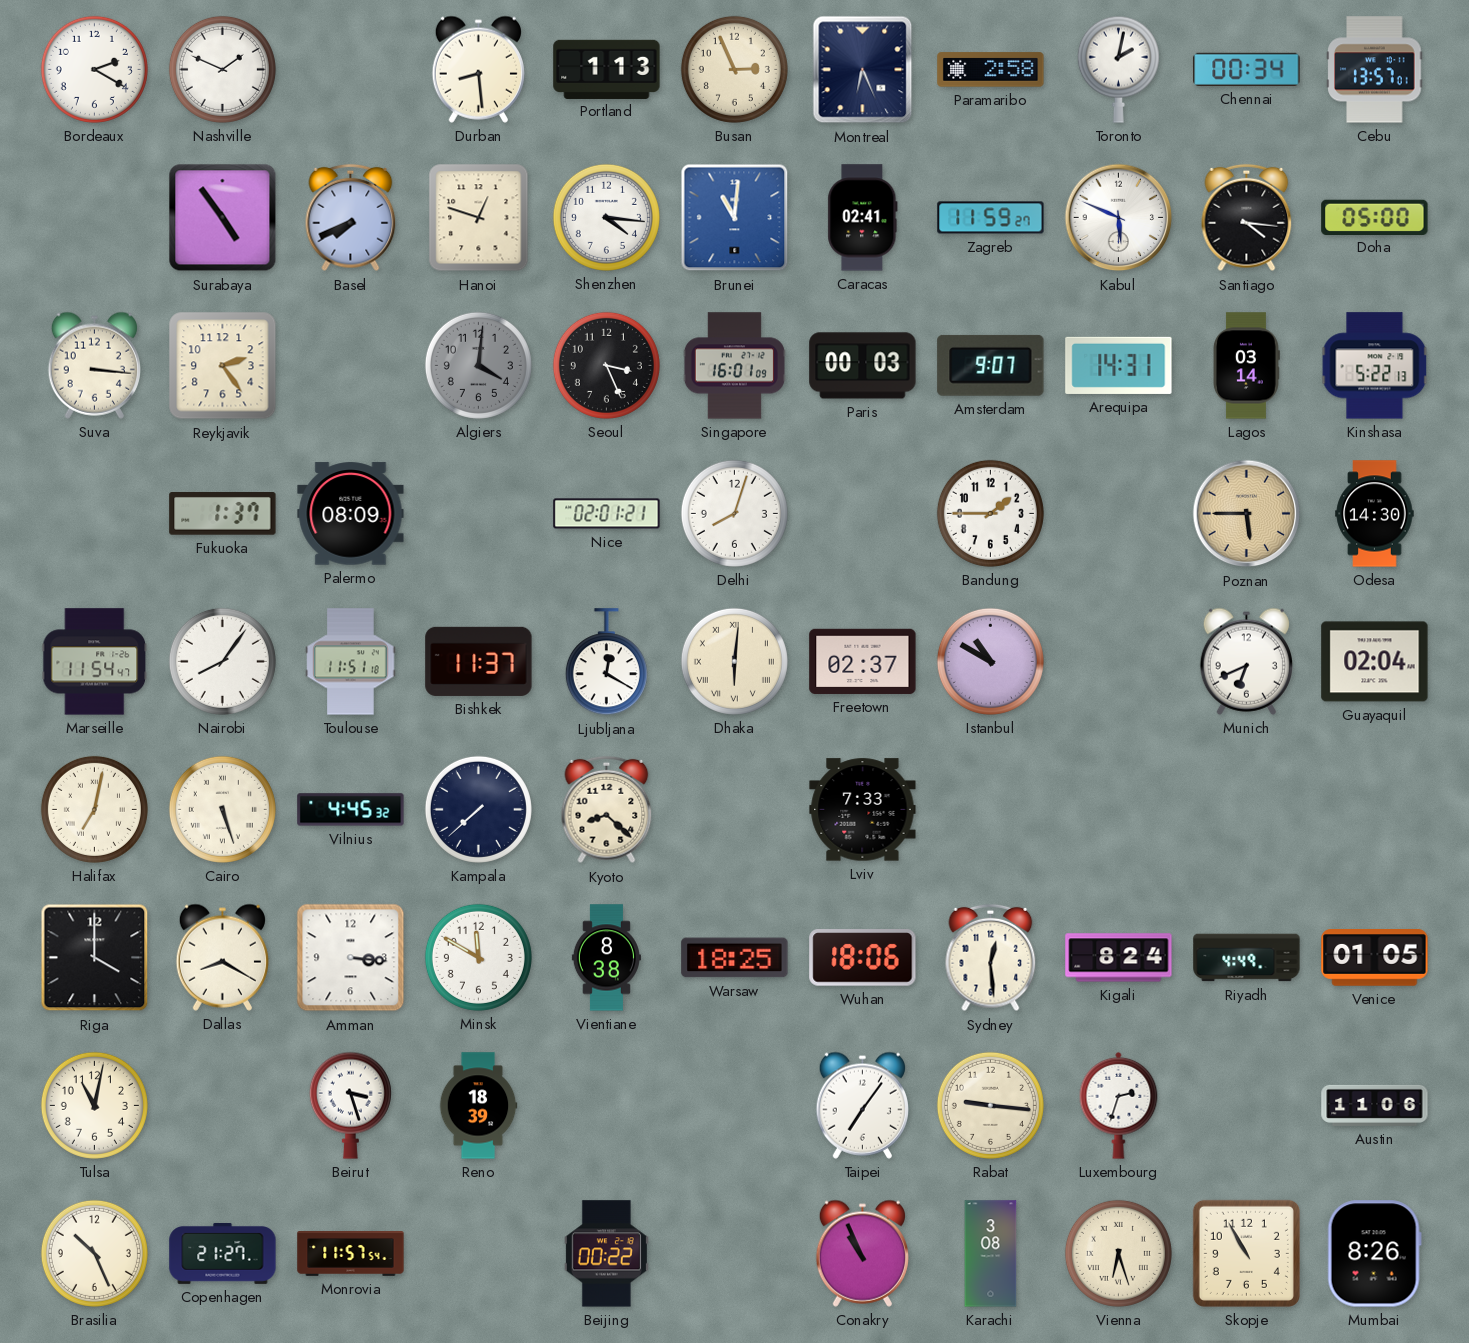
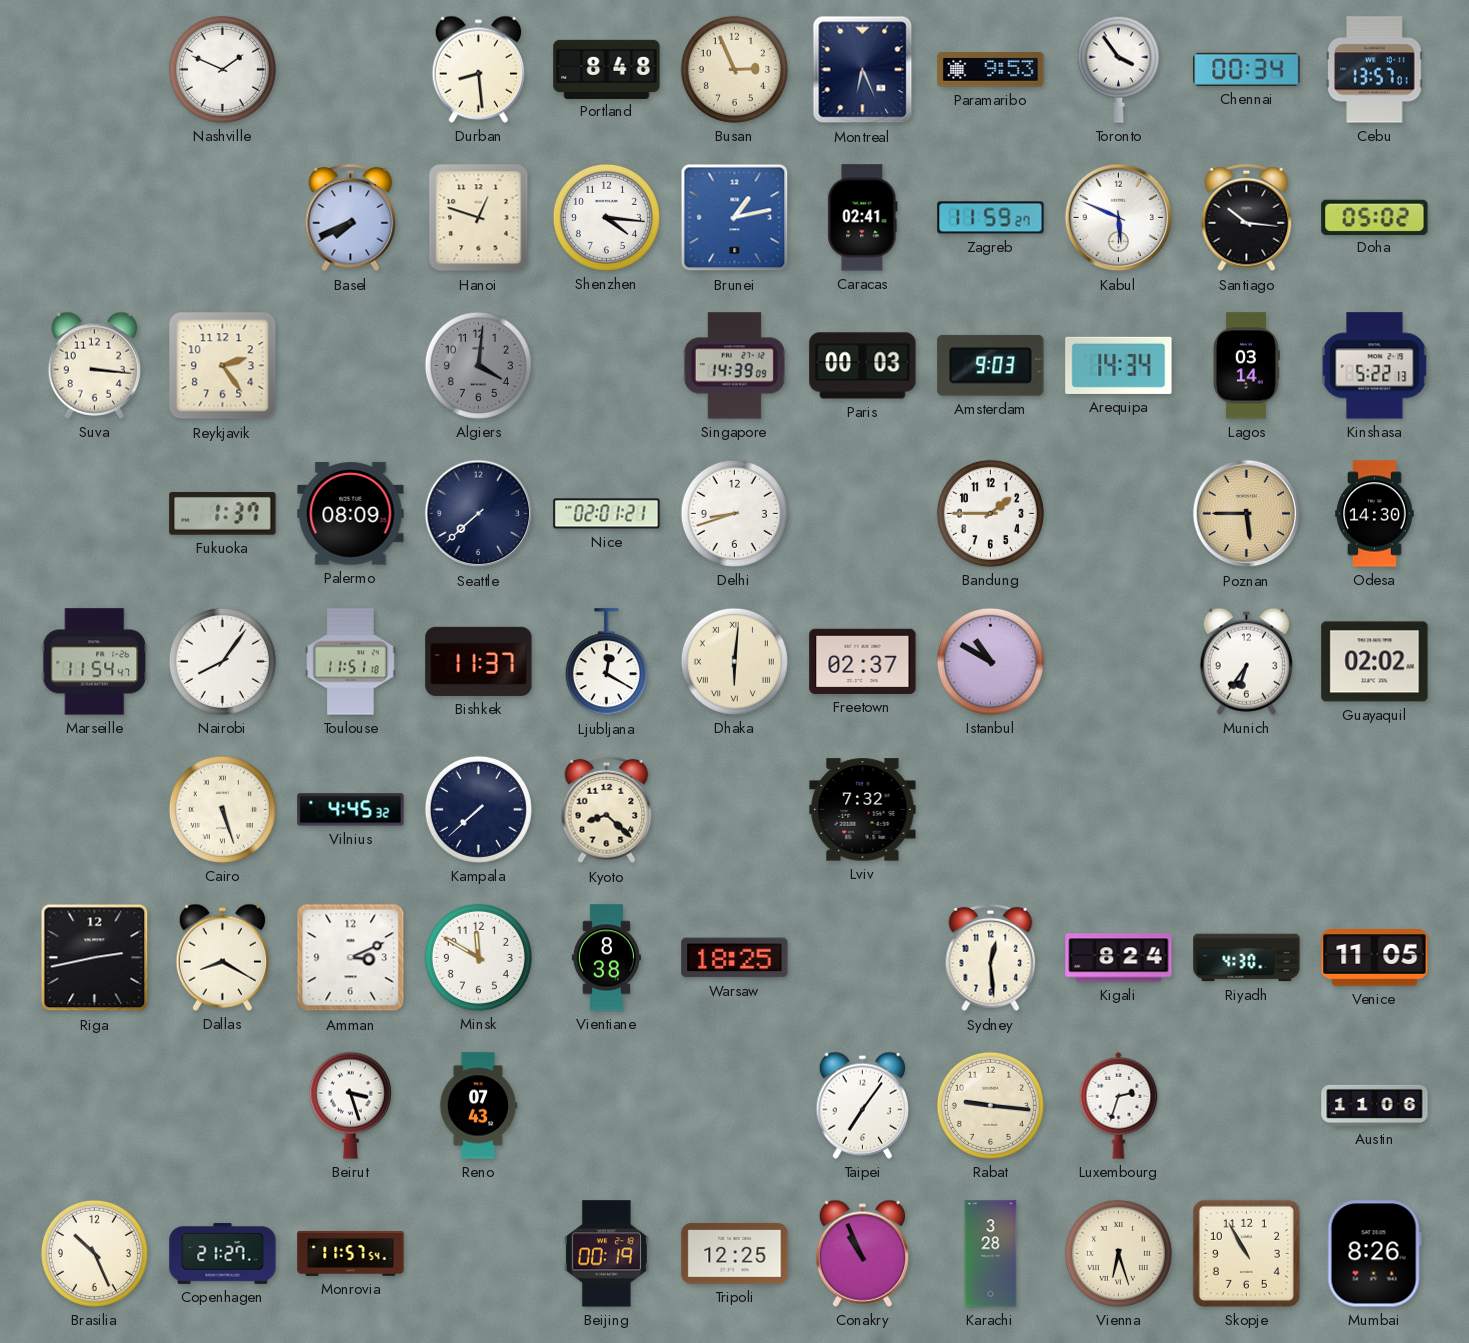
Bordeaux: 2:20 -> none
Portland: 1:13 -> 8:48
Paramaribo: 2:58 -> 9:53
Toronto: 2:02 -> 3:54
Surabaya: 4:54 -> none
Brunei: 11:01 -> 1:13
Santiago: 4:16 -> 10:16
Doha: 05:00 -> 05:02
Seoul: 3:26 -> none
Singapore: 16:01 -> 14:39
Amsterdam: 9:07 -> 9:03
Arequipa: 14:31 -> 14:34
Seattle: none -> 7:38
Delhi: 8:03 -> 8:42
Munich: 6:41 -> 6:36
Guayaquil: 02:04 -> 02:02
Halifax: 7:02 -> none
Lviv: 7:33 -> 7:32
Riga: 4:00 -> 2:43
Amman: 3:16 -> 3:11
Wuhan: 18:06 -> none
Riyadh: 4:49 -> 4:30
Venice: 01:05 -> 11:05
Tulsa: 11:02 -> none
Reno: 18:39 -> 07:43
Beijing: 00:22 -> 00:19
Tripoli: none -> 12:25
Karachi: 3:08 -> 3:28
